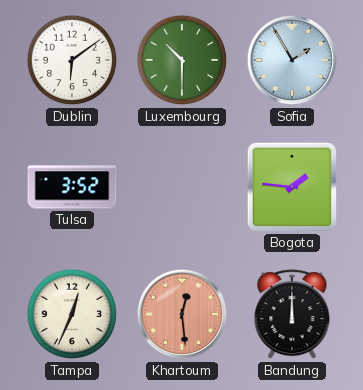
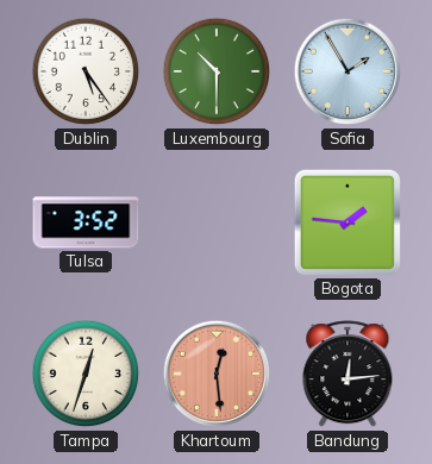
Dublin: 6:09 -> 5:24
Tampa: 12:34 -> 12:33
Bandung: 12:00 -> 12:14
